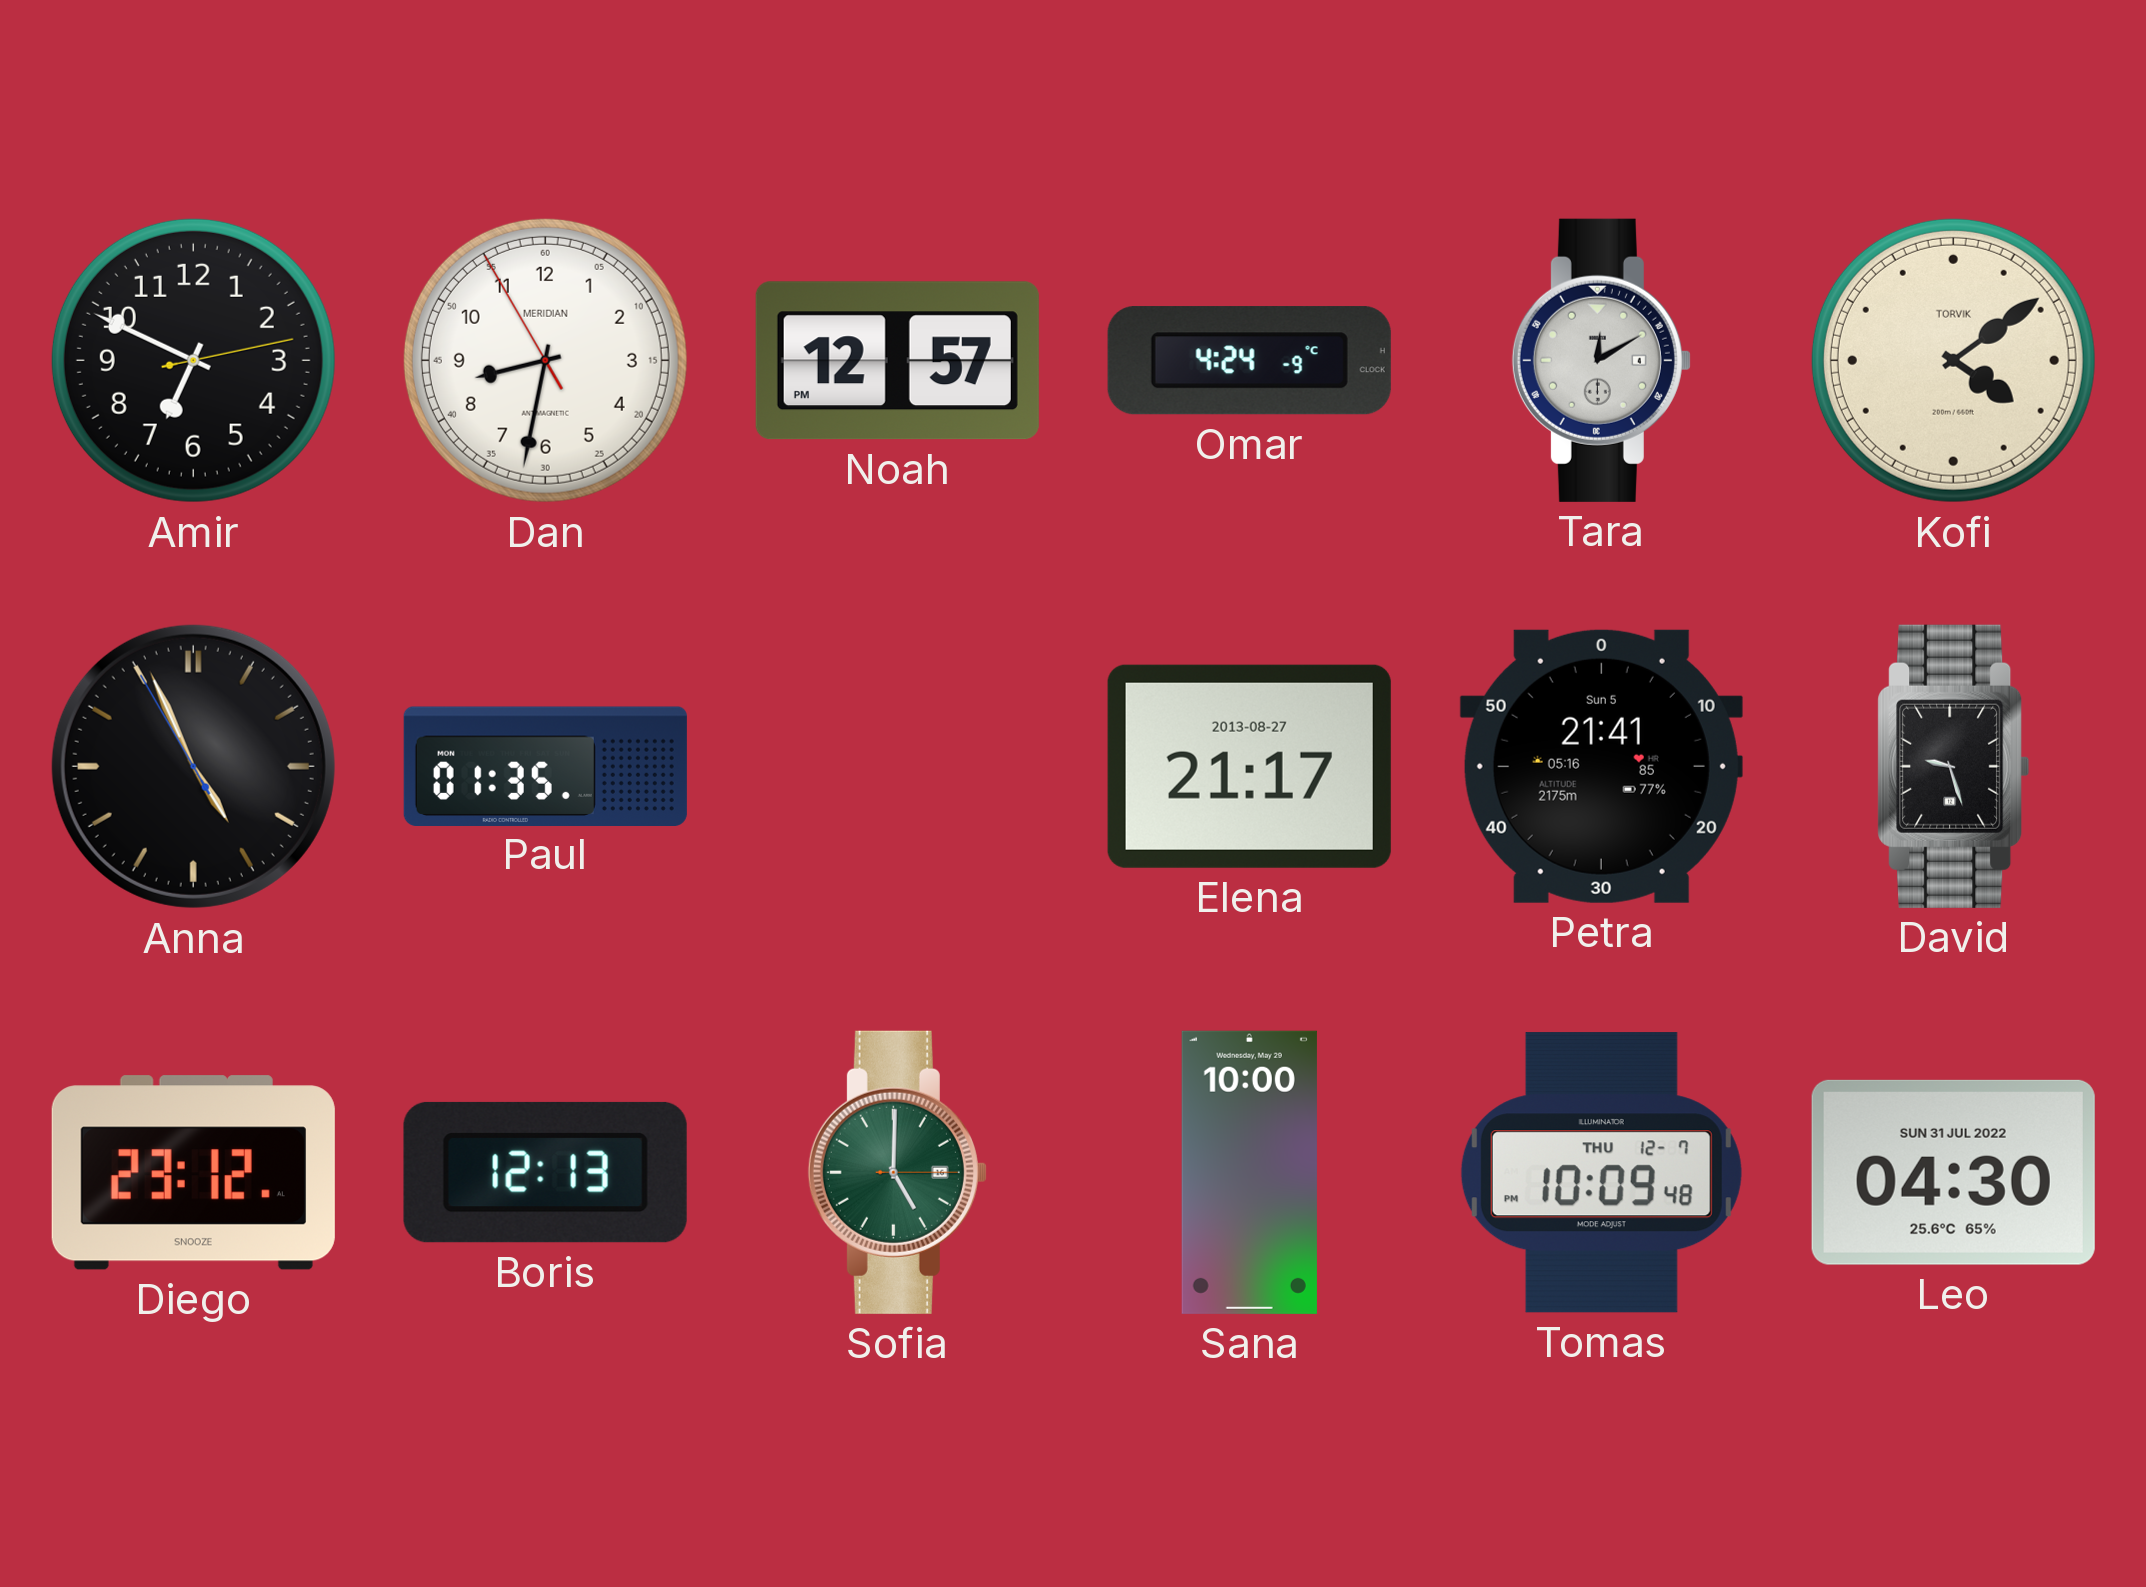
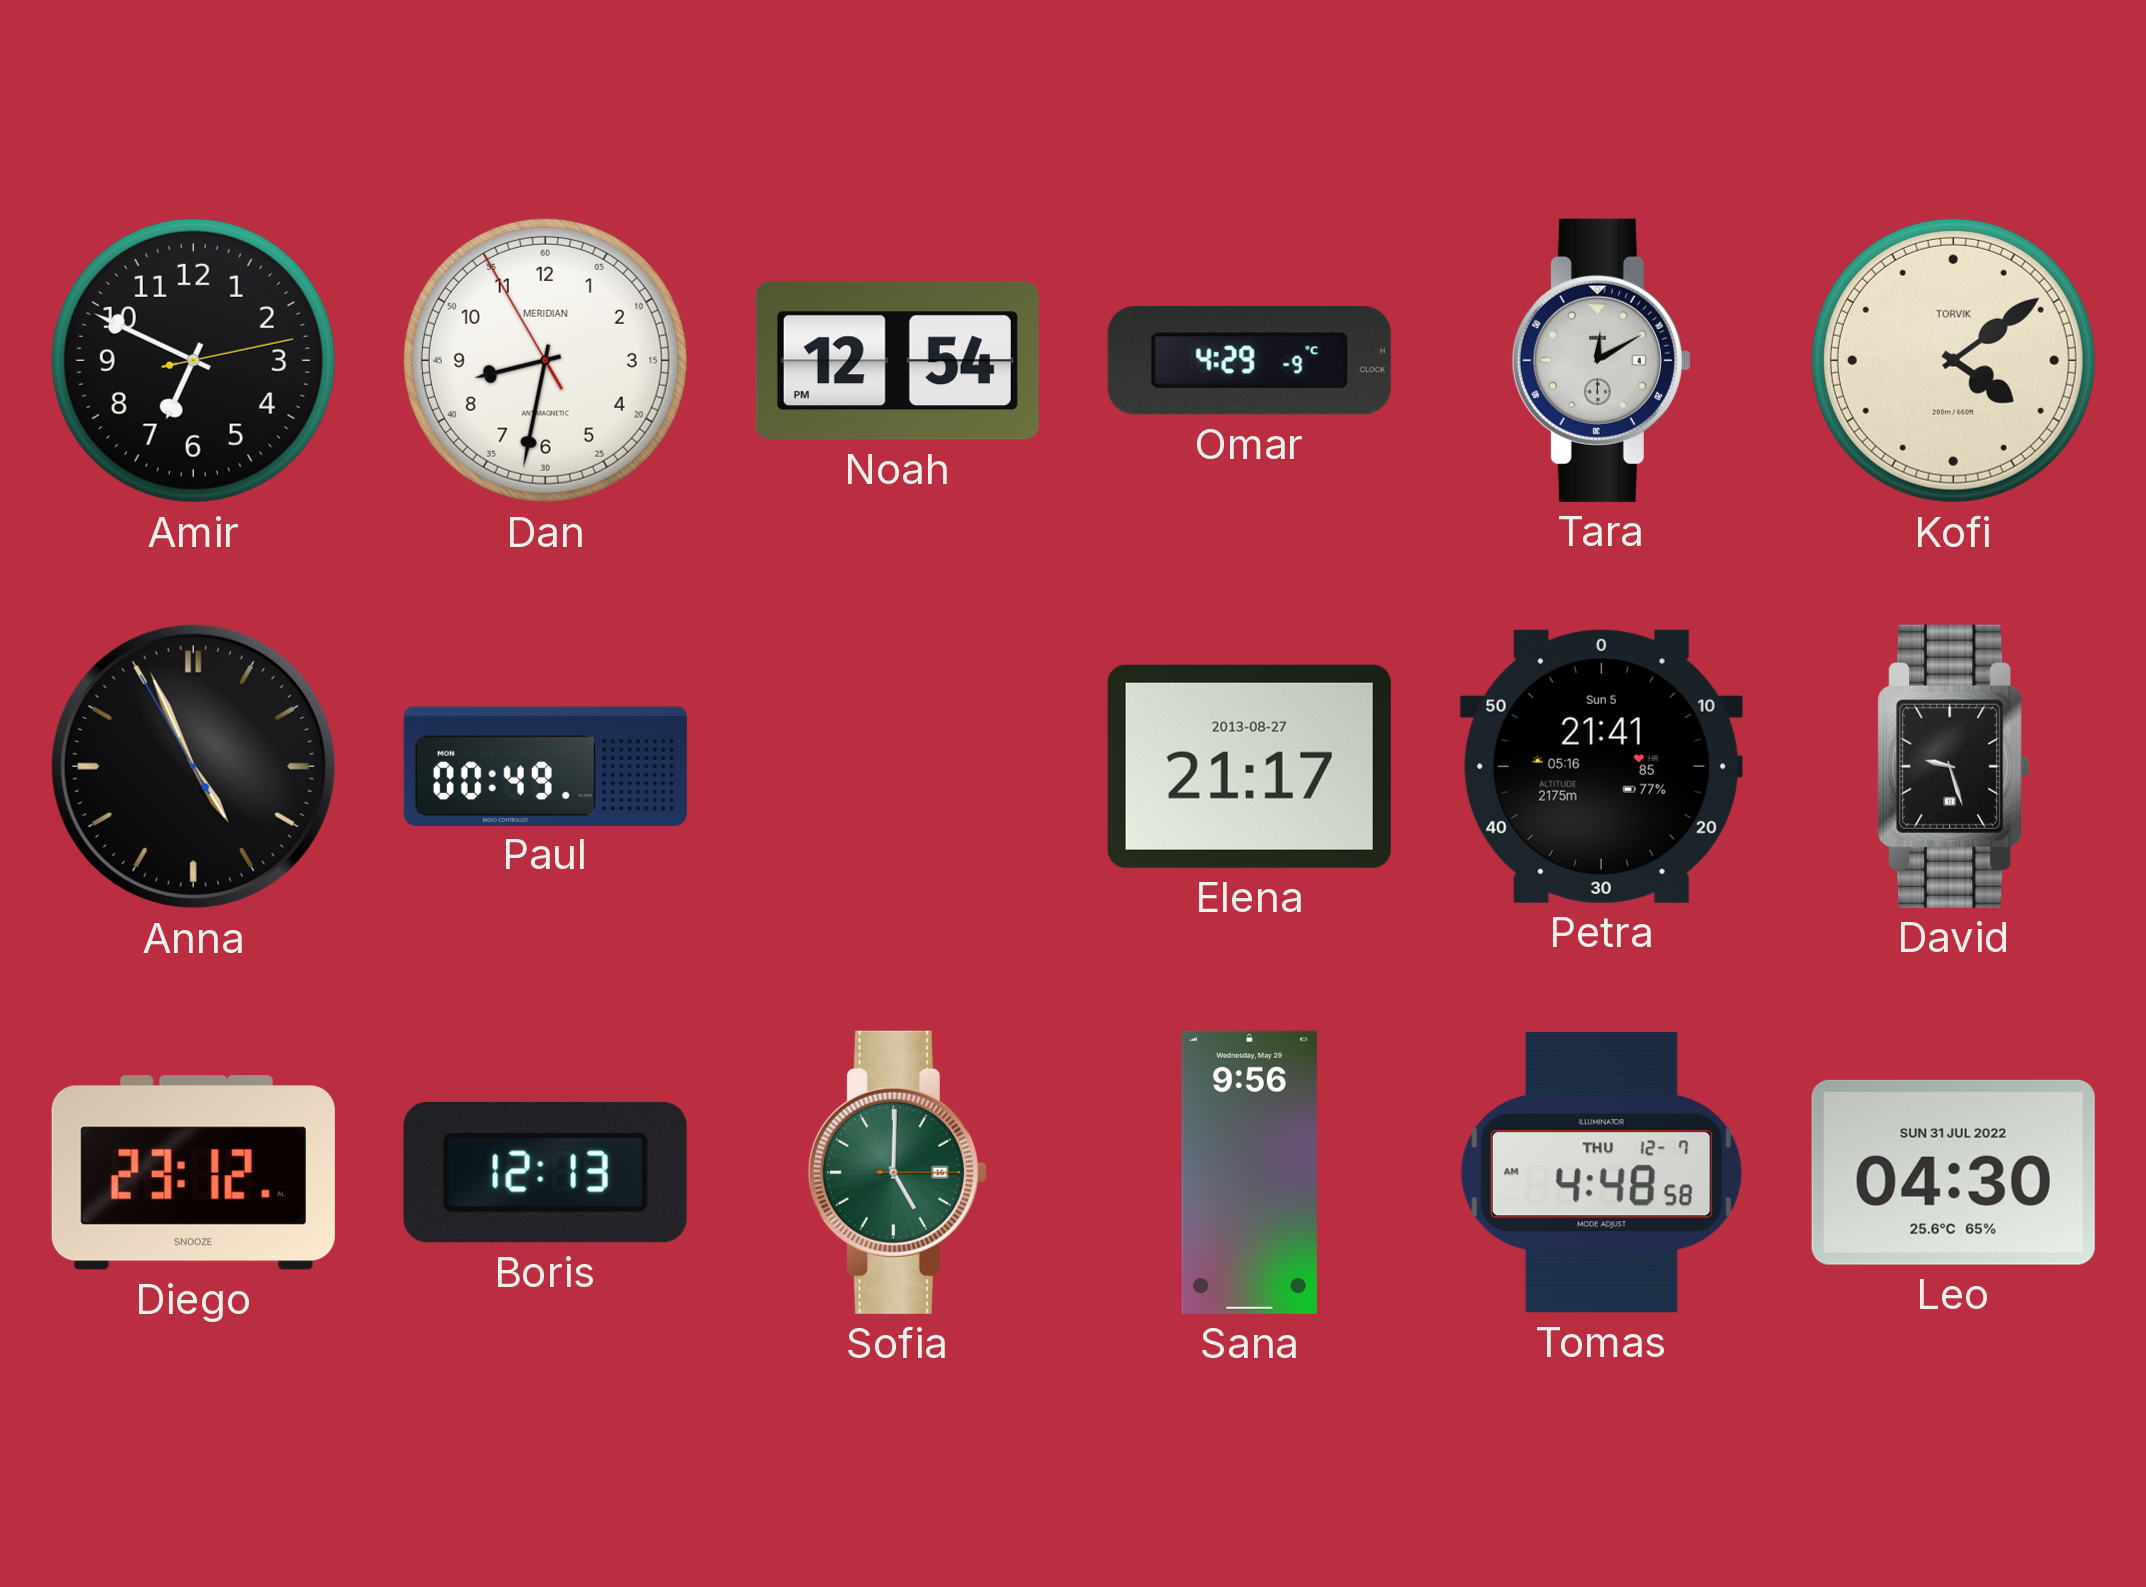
Noah: 12:57 -> 12:54
Omar: 4:24 -> 4:29
Paul: 01:35 -> 00:49
Sana: 10:00 -> 9:56
Tomas: 10:09 -> 4:48
